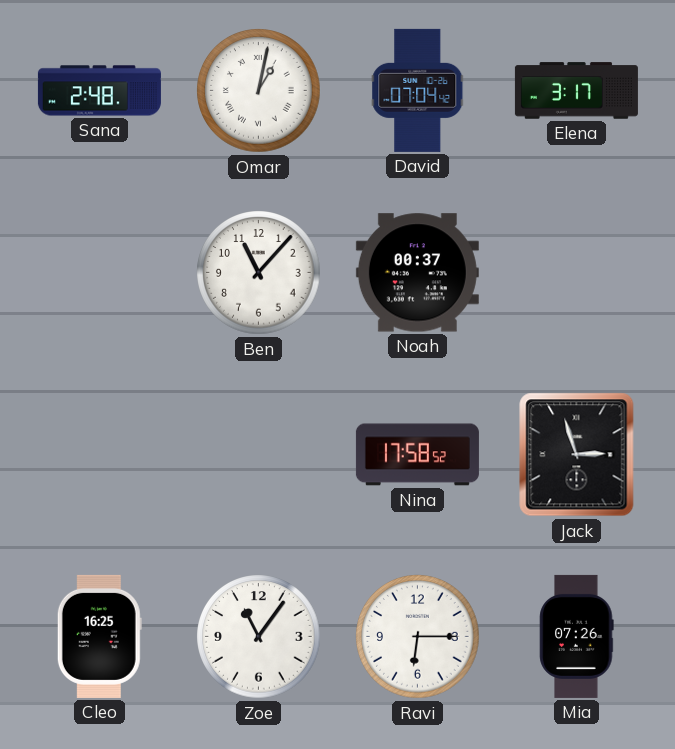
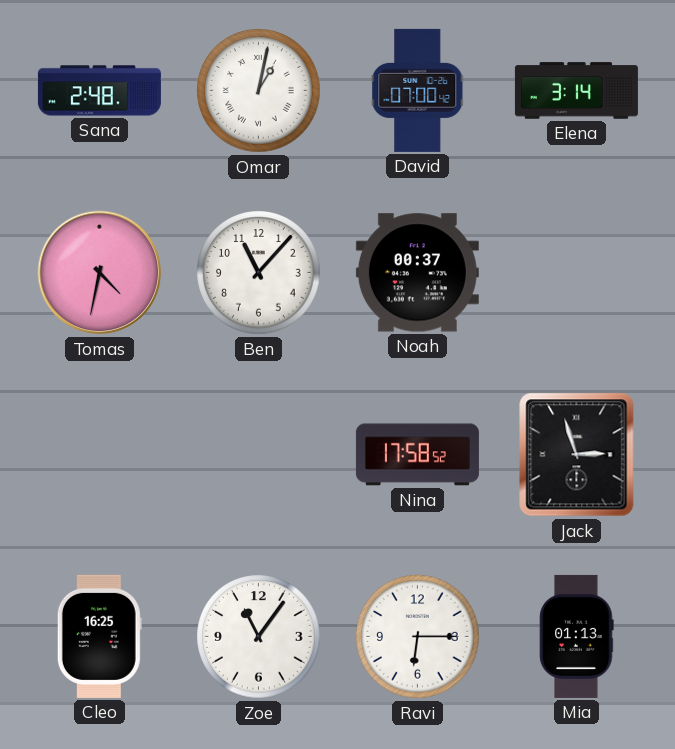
David: 07:04 -> 07:00
Elena: 3:17 -> 3:14
Tomas: none -> 4:32
Mia: 07:26 -> 01:13
